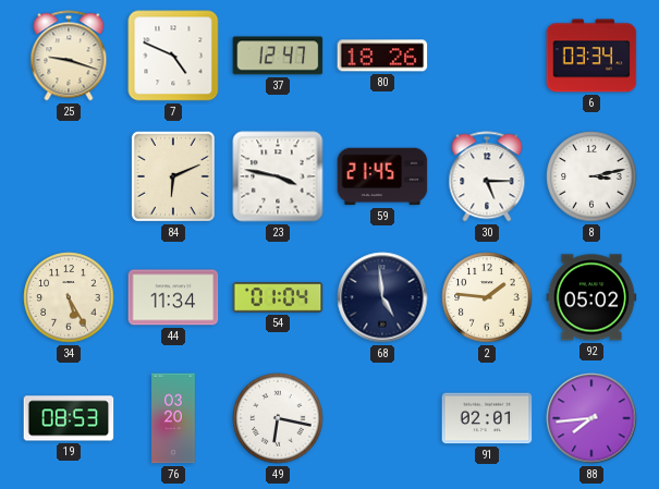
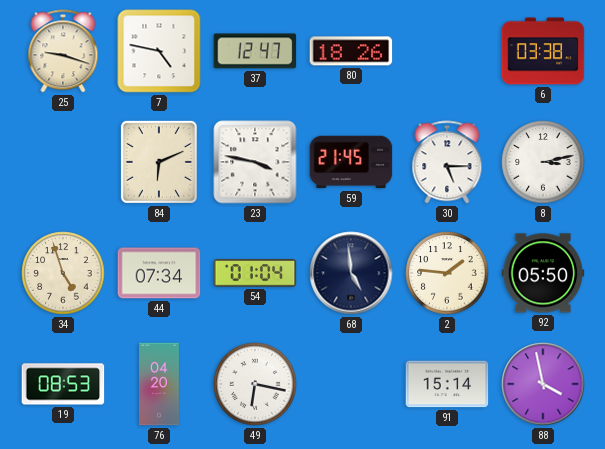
7: 4:49 -> 4:47
6: 03:34 -> 03:38
34: 5:25 -> 4:57
44: 11:34 -> 07:34
92: 05:02 -> 05:50
76: 03:20 -> 04:20
91: 02:01 -> 15:14
88: 7:44 -> 3:58
